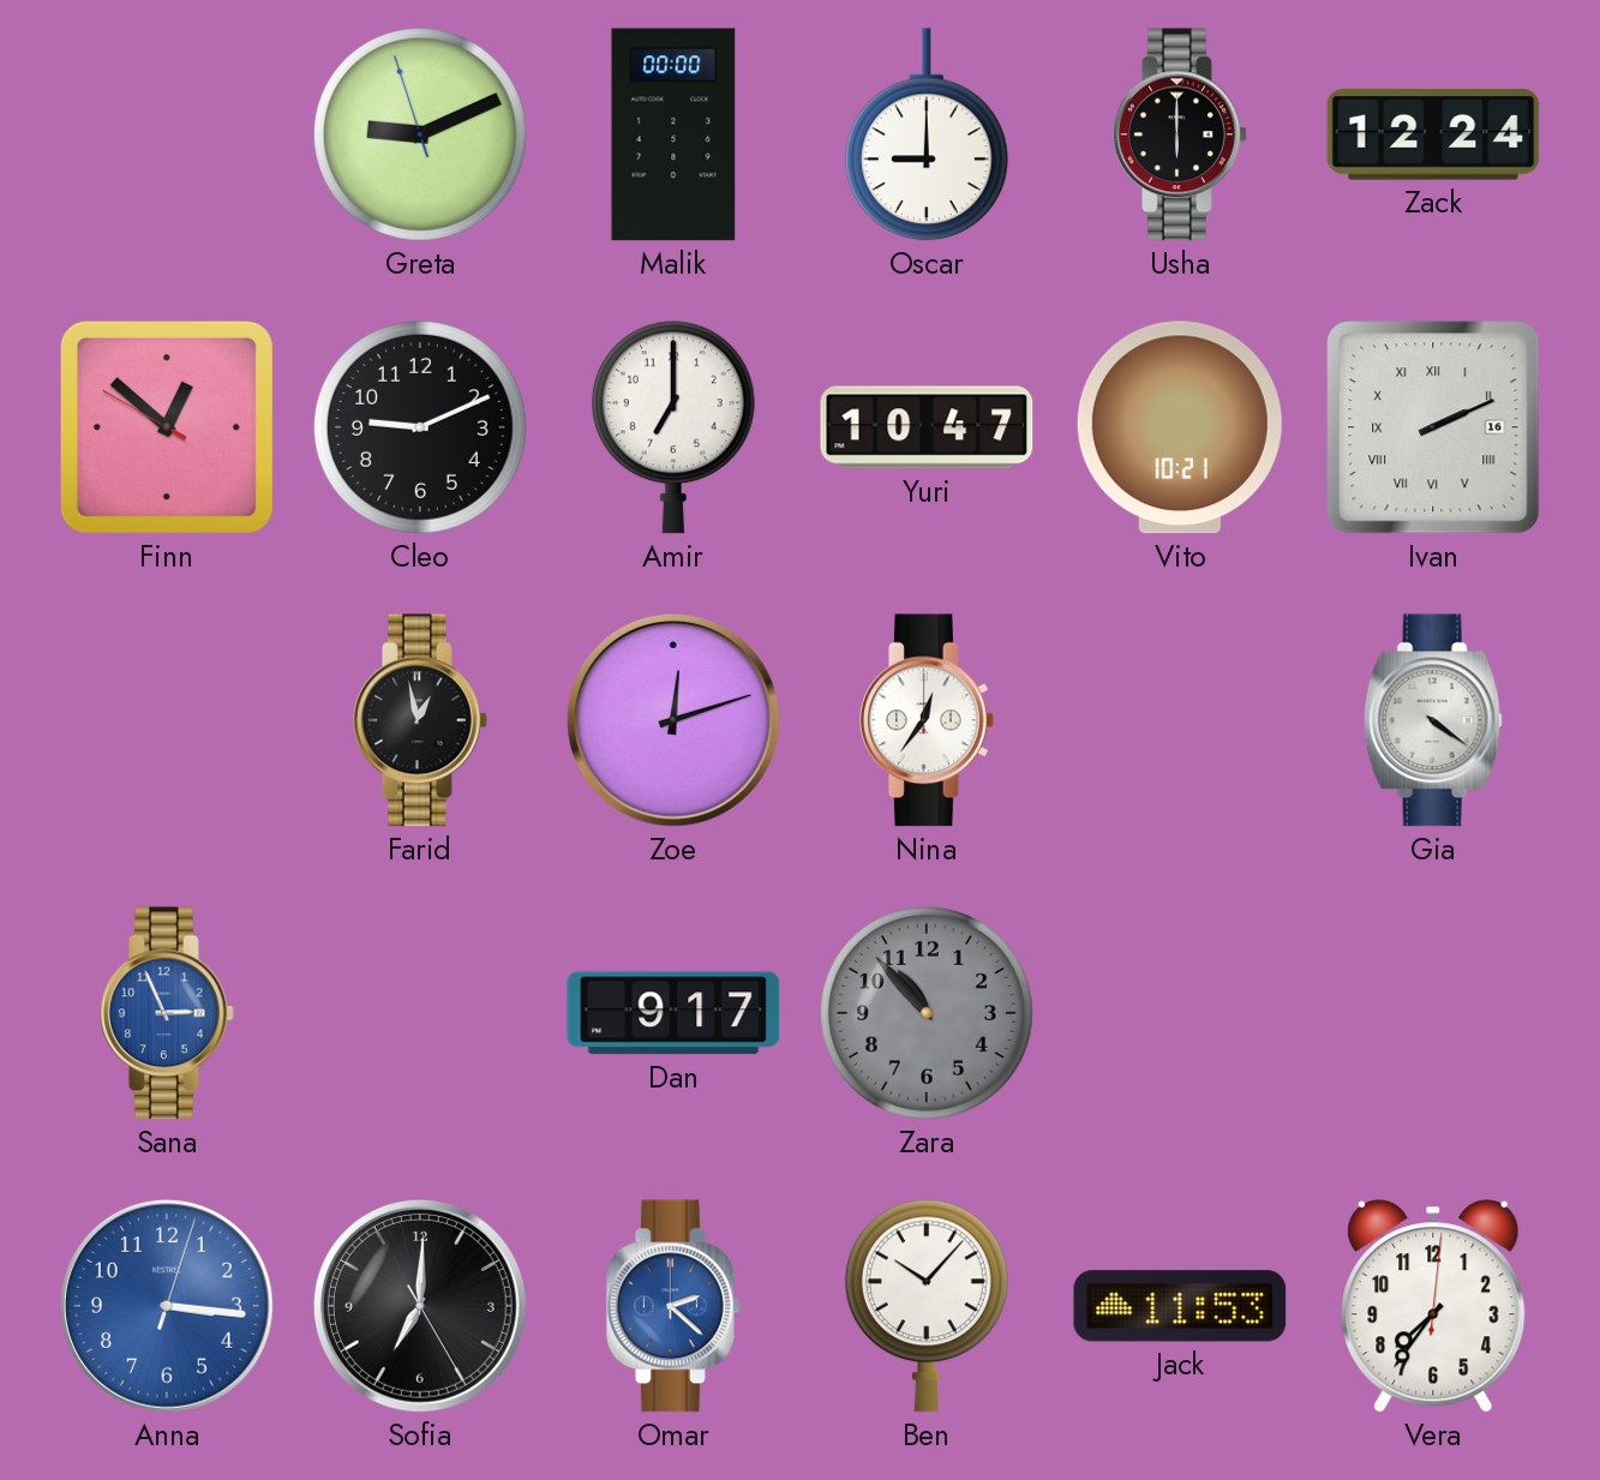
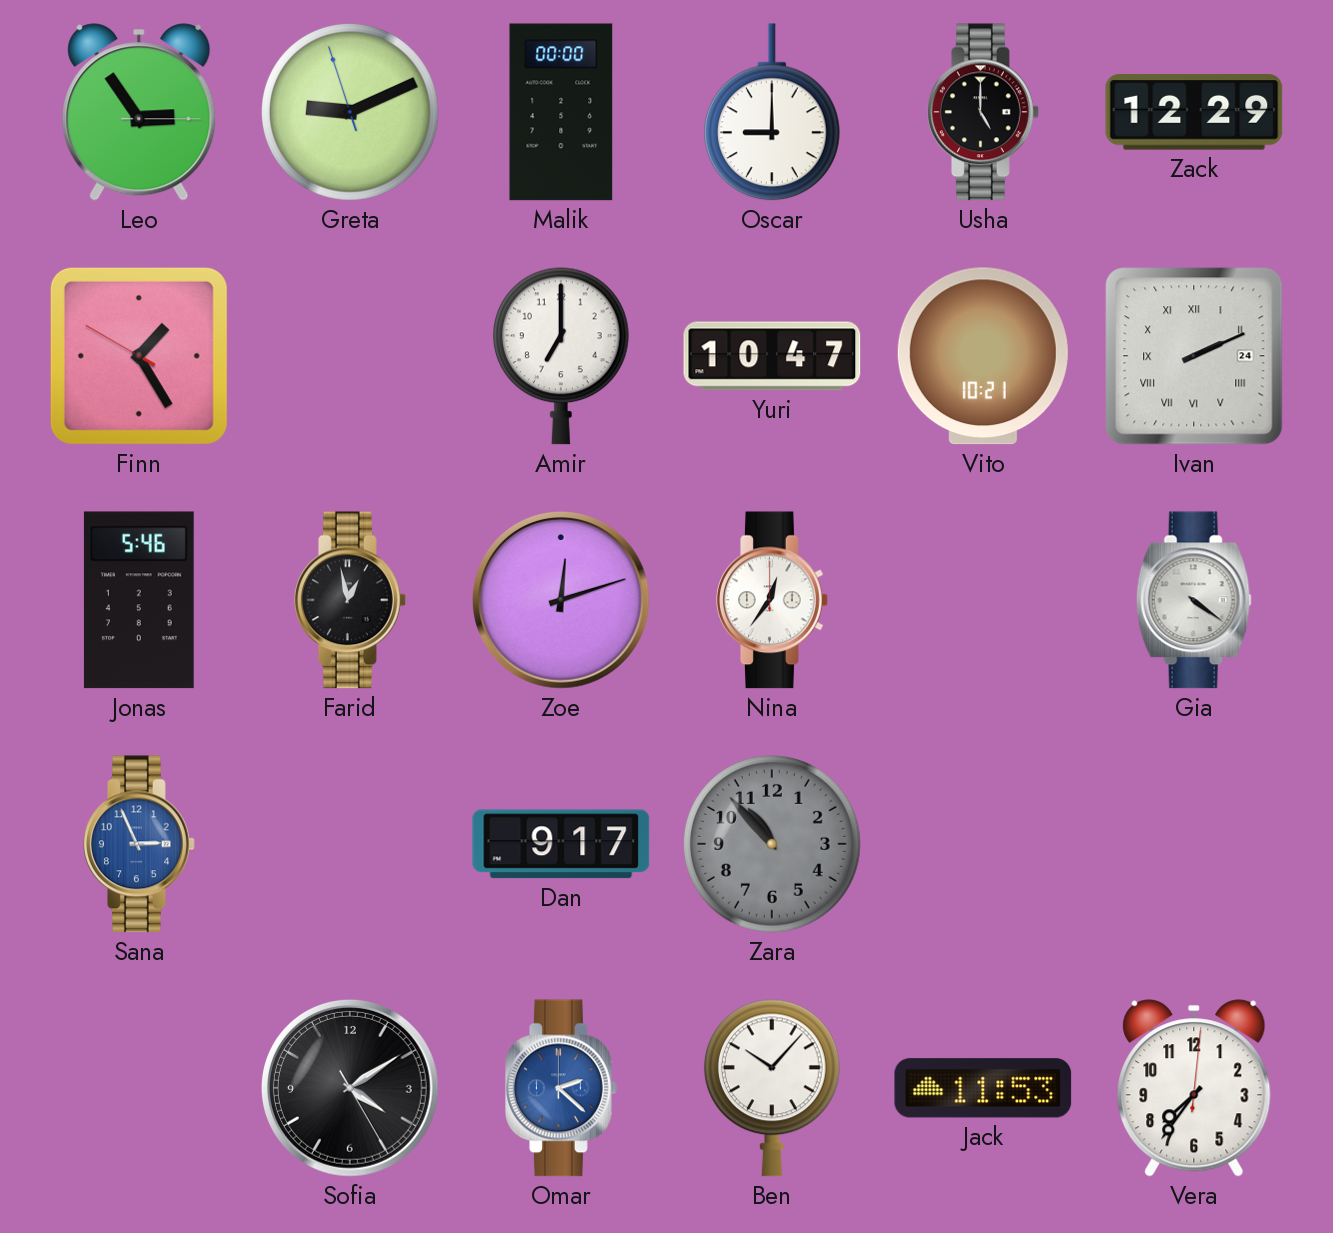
Leo: none -> 2:54
Usha: 6:00 -> 5:00
Zack: 12:24 -> 12:29
Finn: 12:51 -> 1:24
Cleo: 9:11 -> none
Ivan date: 16 -> 24
Jonas: none -> 5:46
Anna: 3:16 -> none
Sofia: 7:00 -> 4:09
